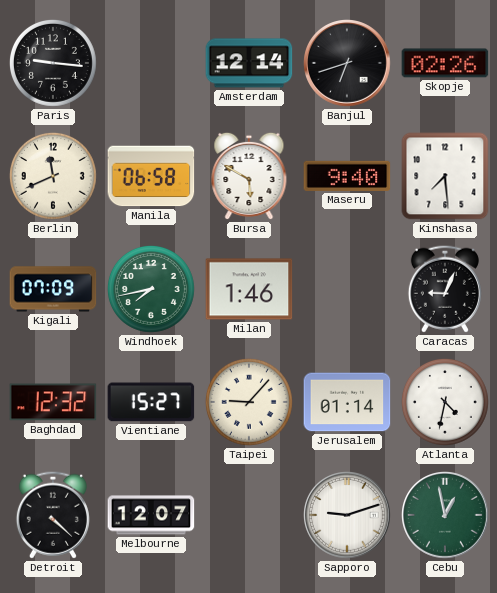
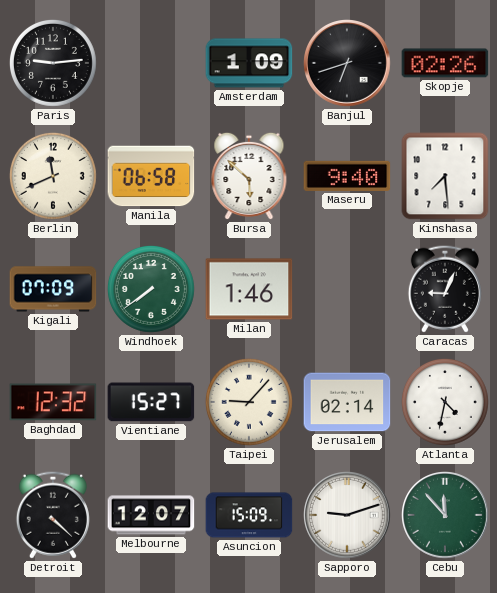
Paris: 9:16 -> 9:14
Amsterdam: 12:14 -> 1:09
Bursa: 5:50 -> 5:52
Windhoek: 7:43 -> 7:39
Jerusalem: 01:14 -> 02:14
Asuncion: none -> 15:09
Cebu: 12:58 -> 11:53
